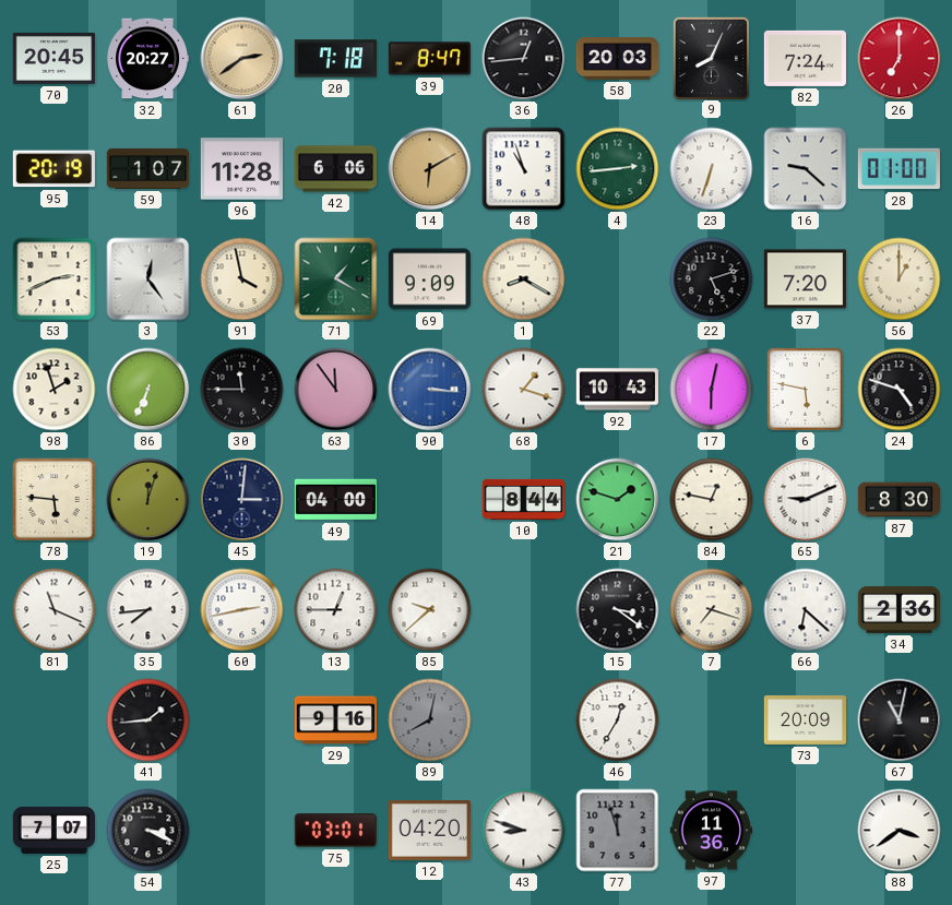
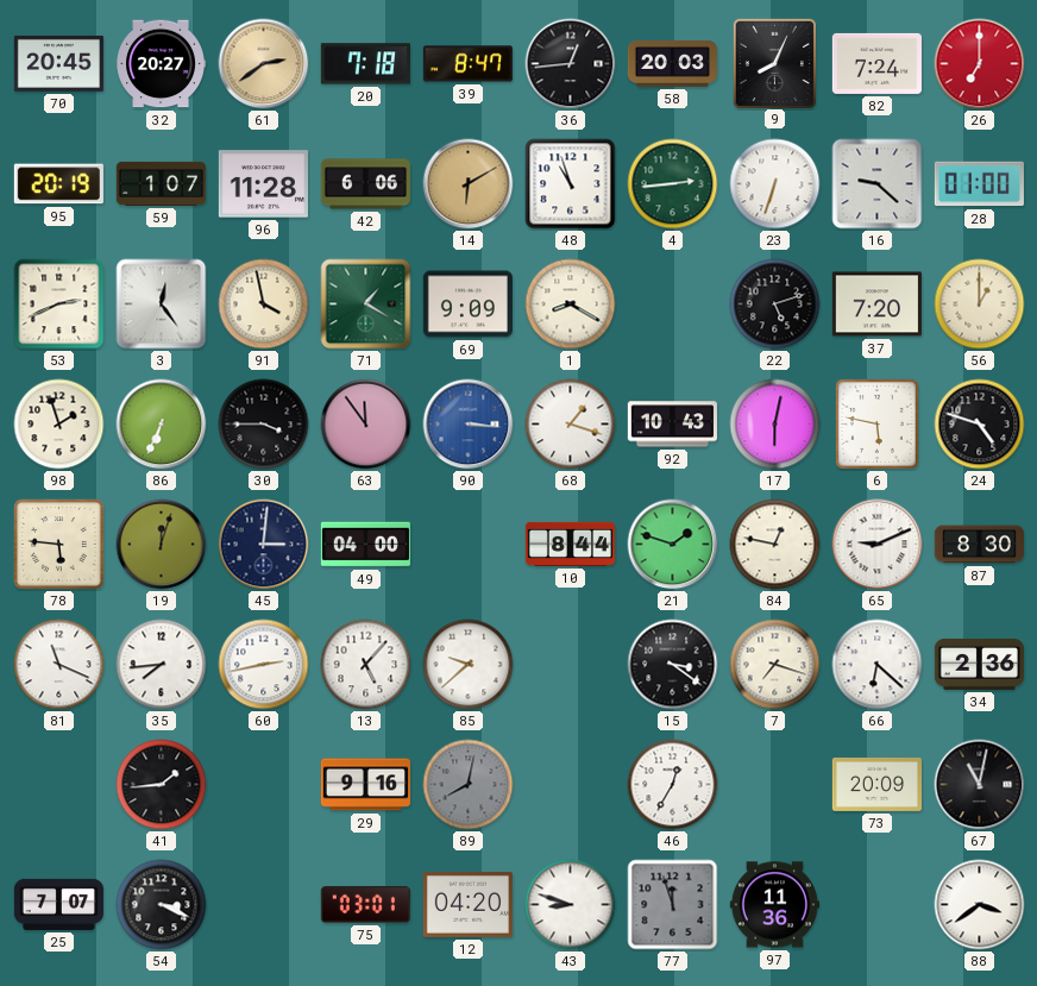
30: 11:45 -> 3:45
13: 12:45 -> 5:07
